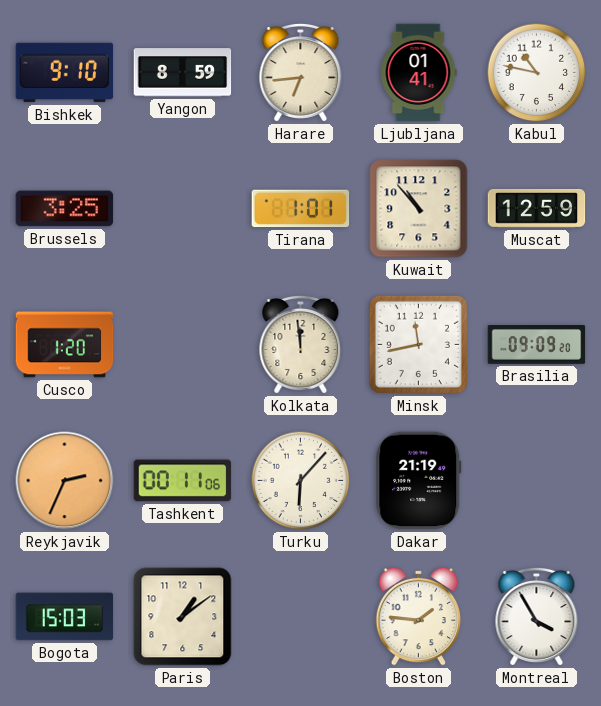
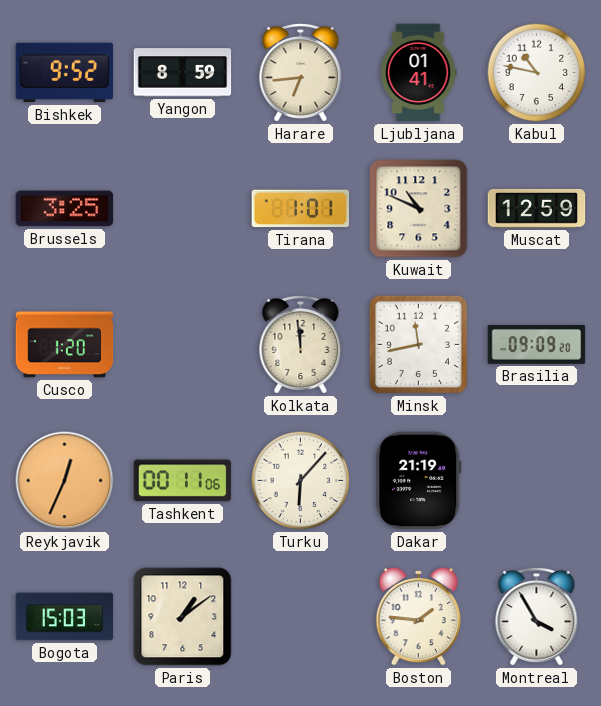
Bishkek: 9:10 -> 9:52
Kuwait: 10:53 -> 10:49
Reykjavik: 2:34 -> 12:34
